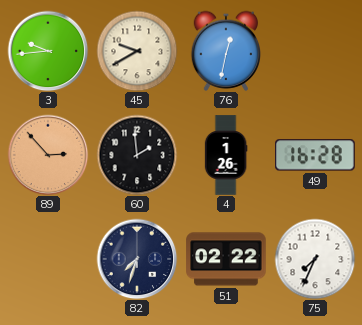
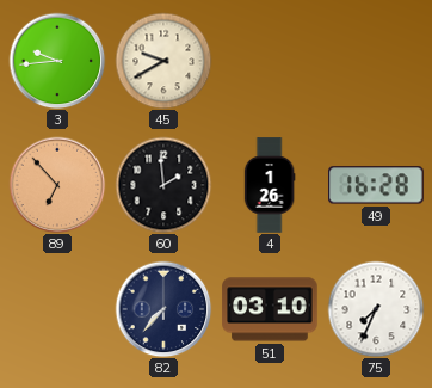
76: 12:32 -> none
89: 2:53 -> 6:53
82: 7:33 -> 7:37
51: 02:22 -> 03:10
